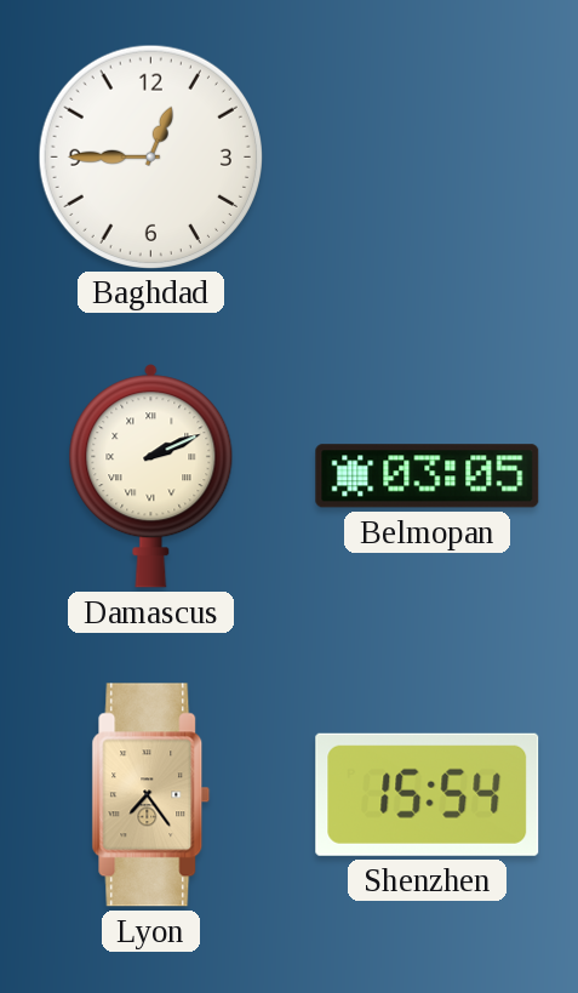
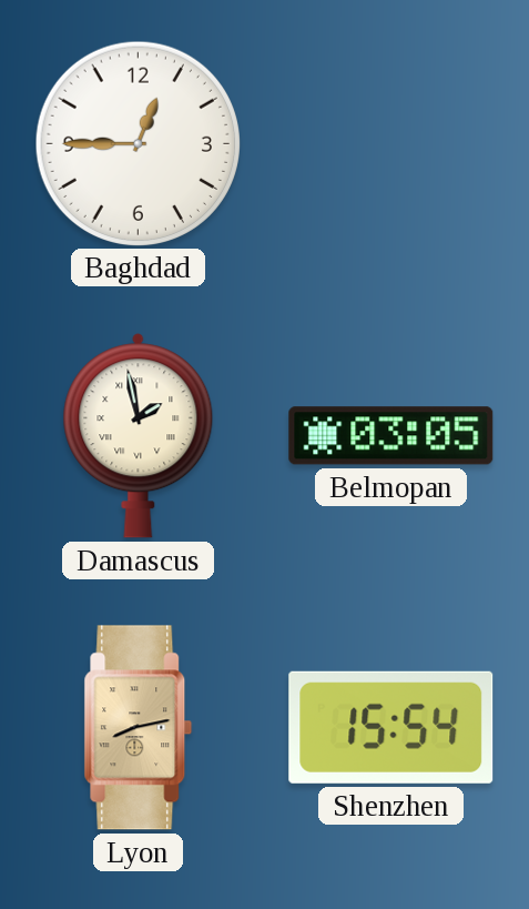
Damascus: 2:11 -> 1:58
Lyon: 7:24 -> 8:13
